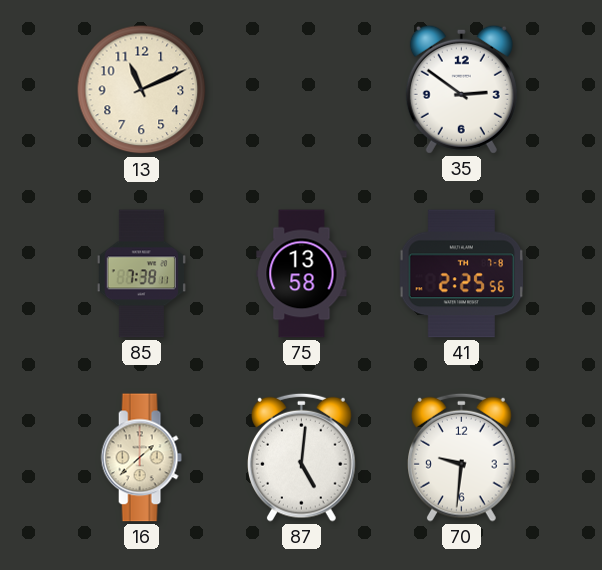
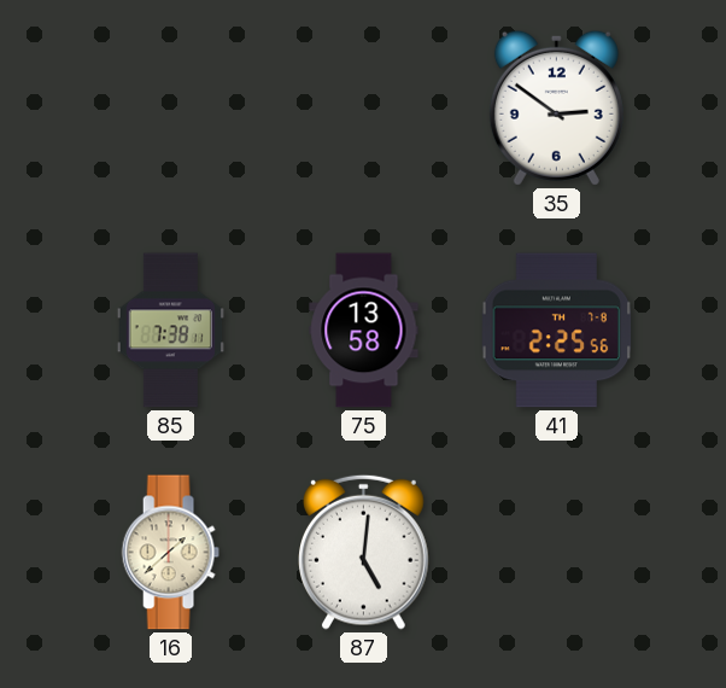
13: 11:11 -> none
70: 9:31 -> none
